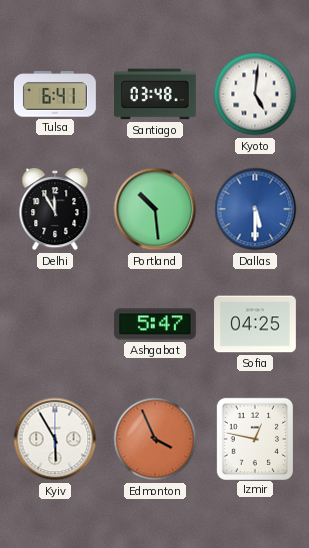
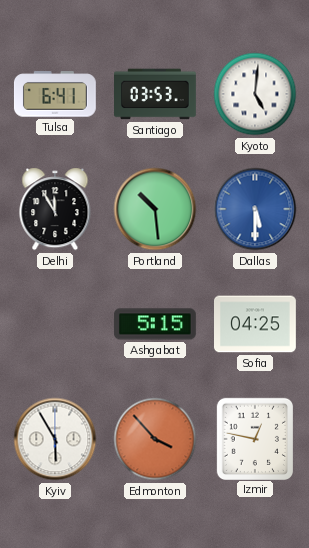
Santiago: 03:48 -> 03:53
Ashgabat: 5:47 -> 5:15
Edmonton: 3:56 -> 3:53
